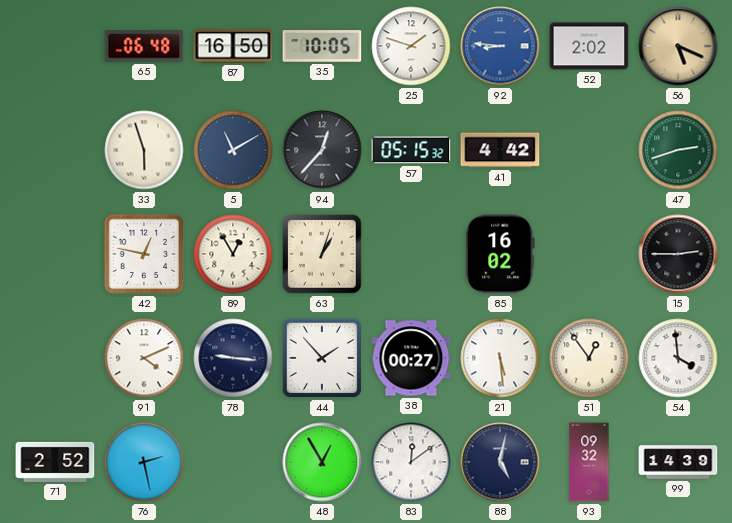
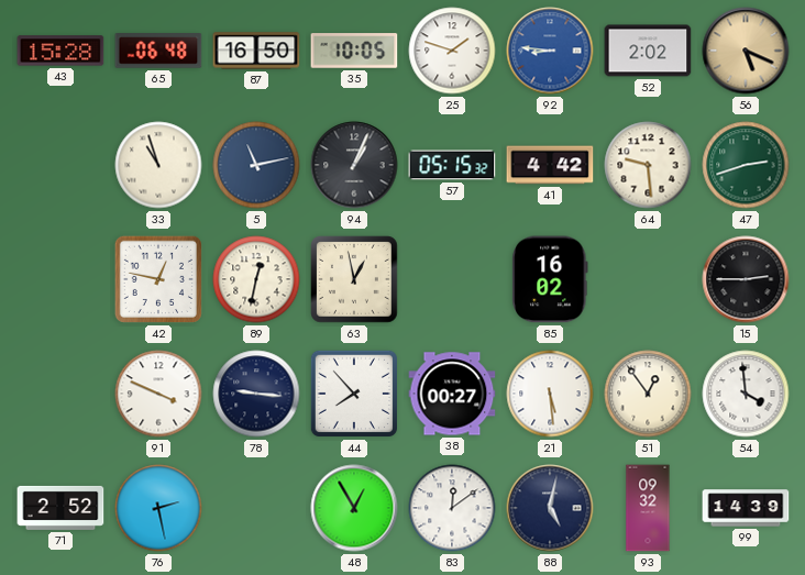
43: none -> 15:28
33: 5:57 -> 10:57
5: 11:10 -> 11:13
94: 12:37 -> 1:04
64: none -> 9:29
89: 12:55 -> 12:32
63: 1:03 -> 12:58
91: 4:11 -> 3:49
44: 1:53 -> 7:53
